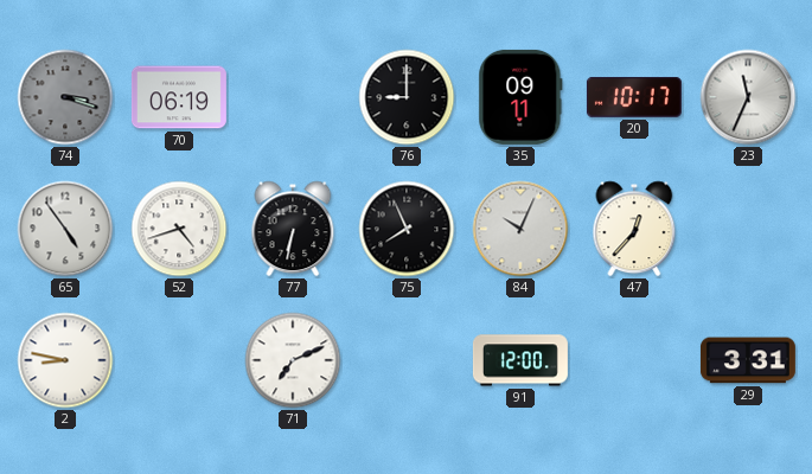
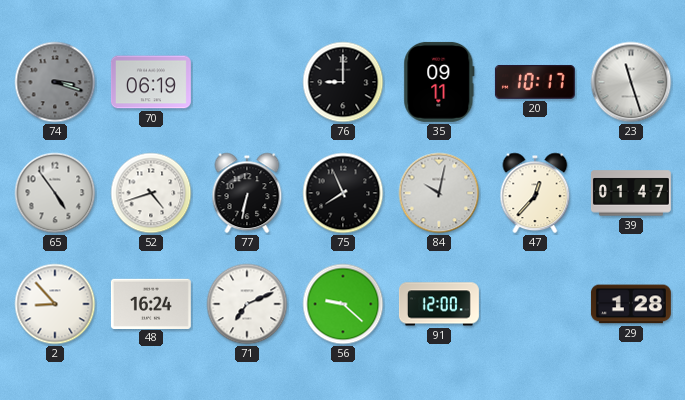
23: 11:34 -> 11:27
84: 10:04 -> 10:02
39: none -> 01:47
2: 8:47 -> 8:53
48: none -> 16:24
56: none -> 9:22
29: 3:31 -> 1:28
